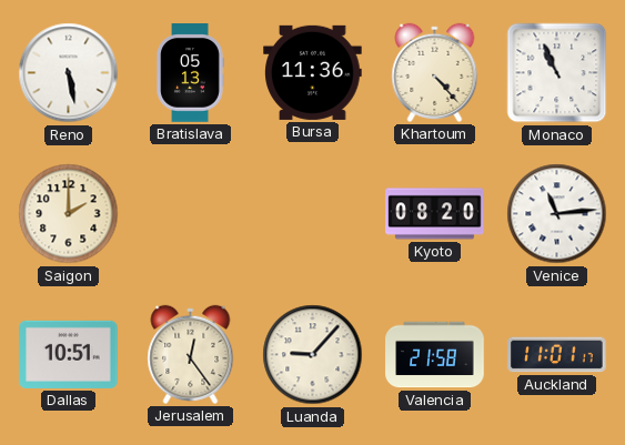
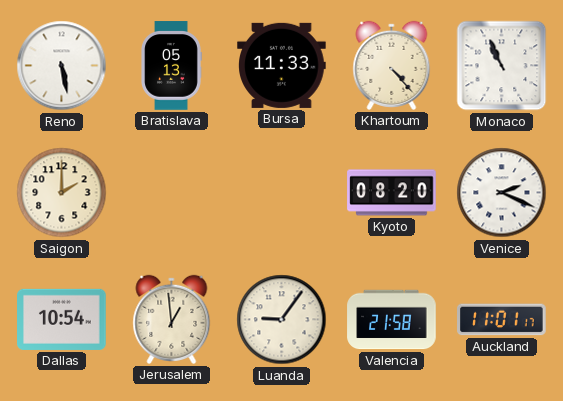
Bursa: 11:36 -> 11:33
Venice: 11:14 -> 2:19
Dallas: 10:51 -> 10:54
Jerusalem: 12:24 -> 12:59
Luanda: 9:07 -> 9:06
